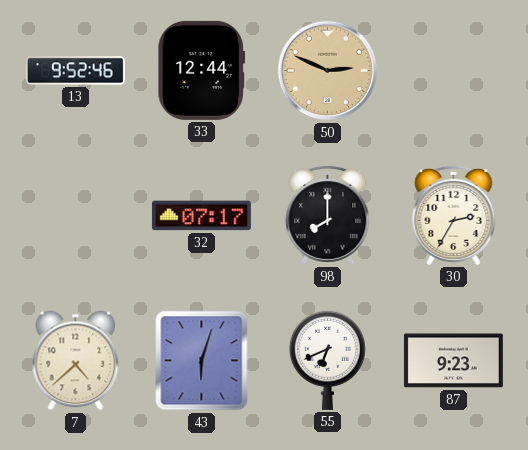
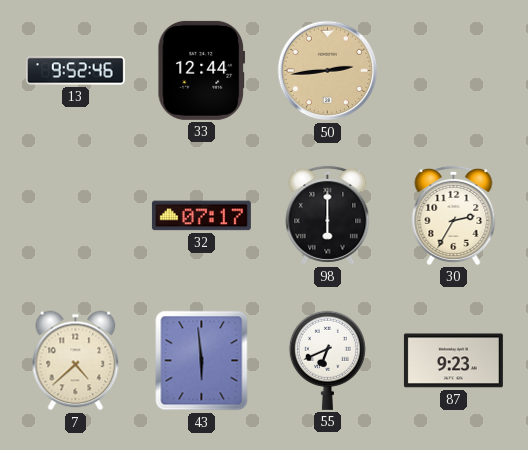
50: 2:49 -> 2:44
98: 8:00 -> 6:00
43: 6:03 -> 5:59
